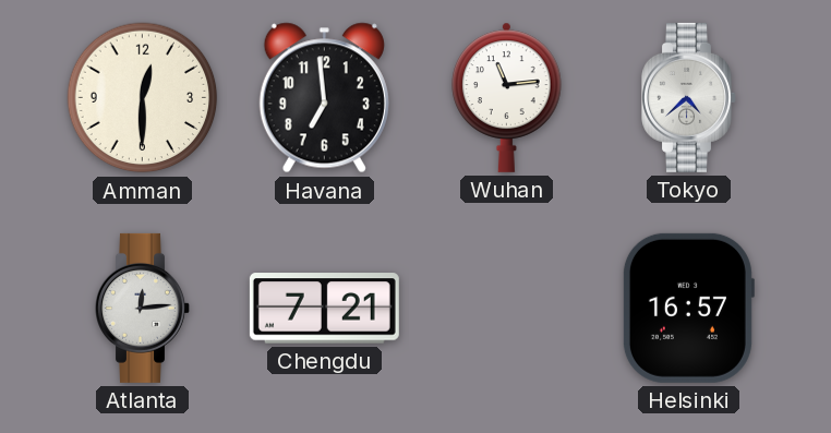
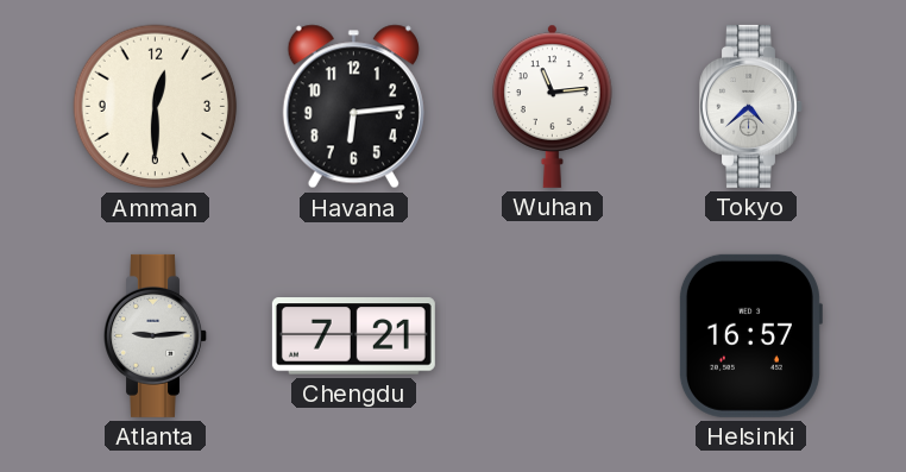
Havana: 6:59 -> 6:14
Atlanta: 12:14 -> 9:14
